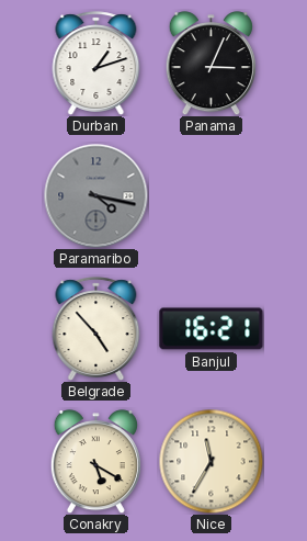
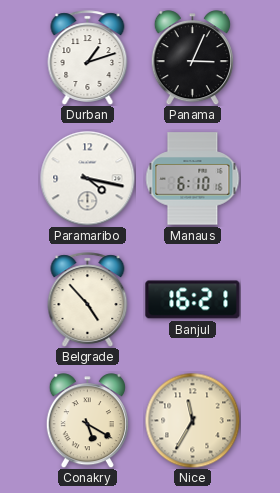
Paramaribo dial: grey -> white
Manaus: none -> 6:10
